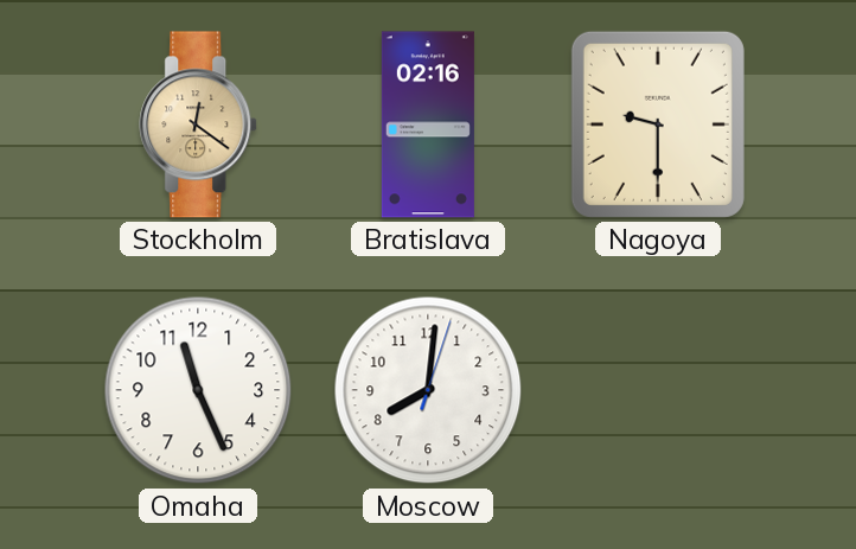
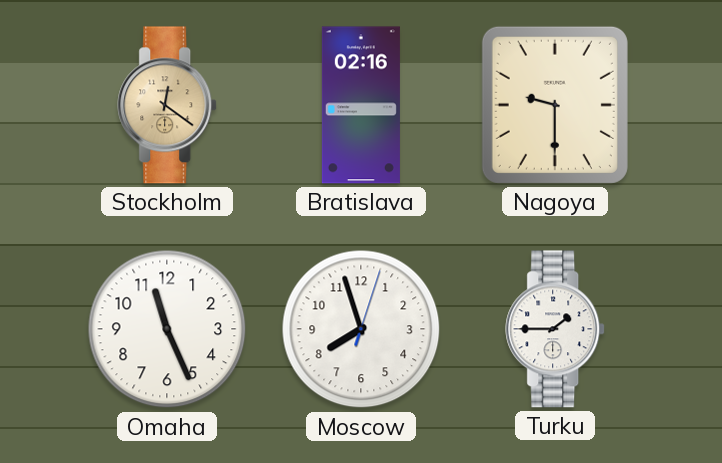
Moscow: 8:01 -> 7:57
Turku: none -> 1:45
